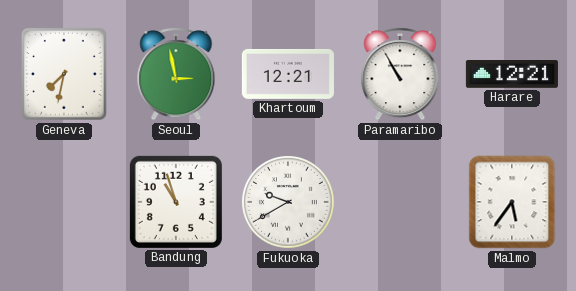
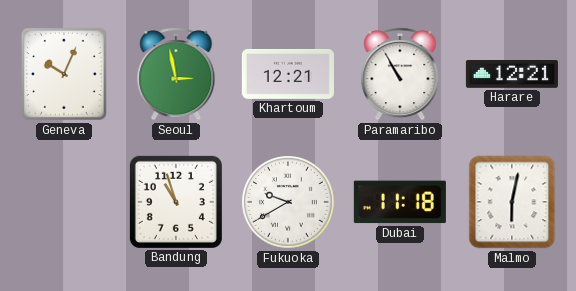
Geneva: 7:32 -> 10:04
Dubai: none -> 11:18
Malmo: 5:36 -> 6:02
